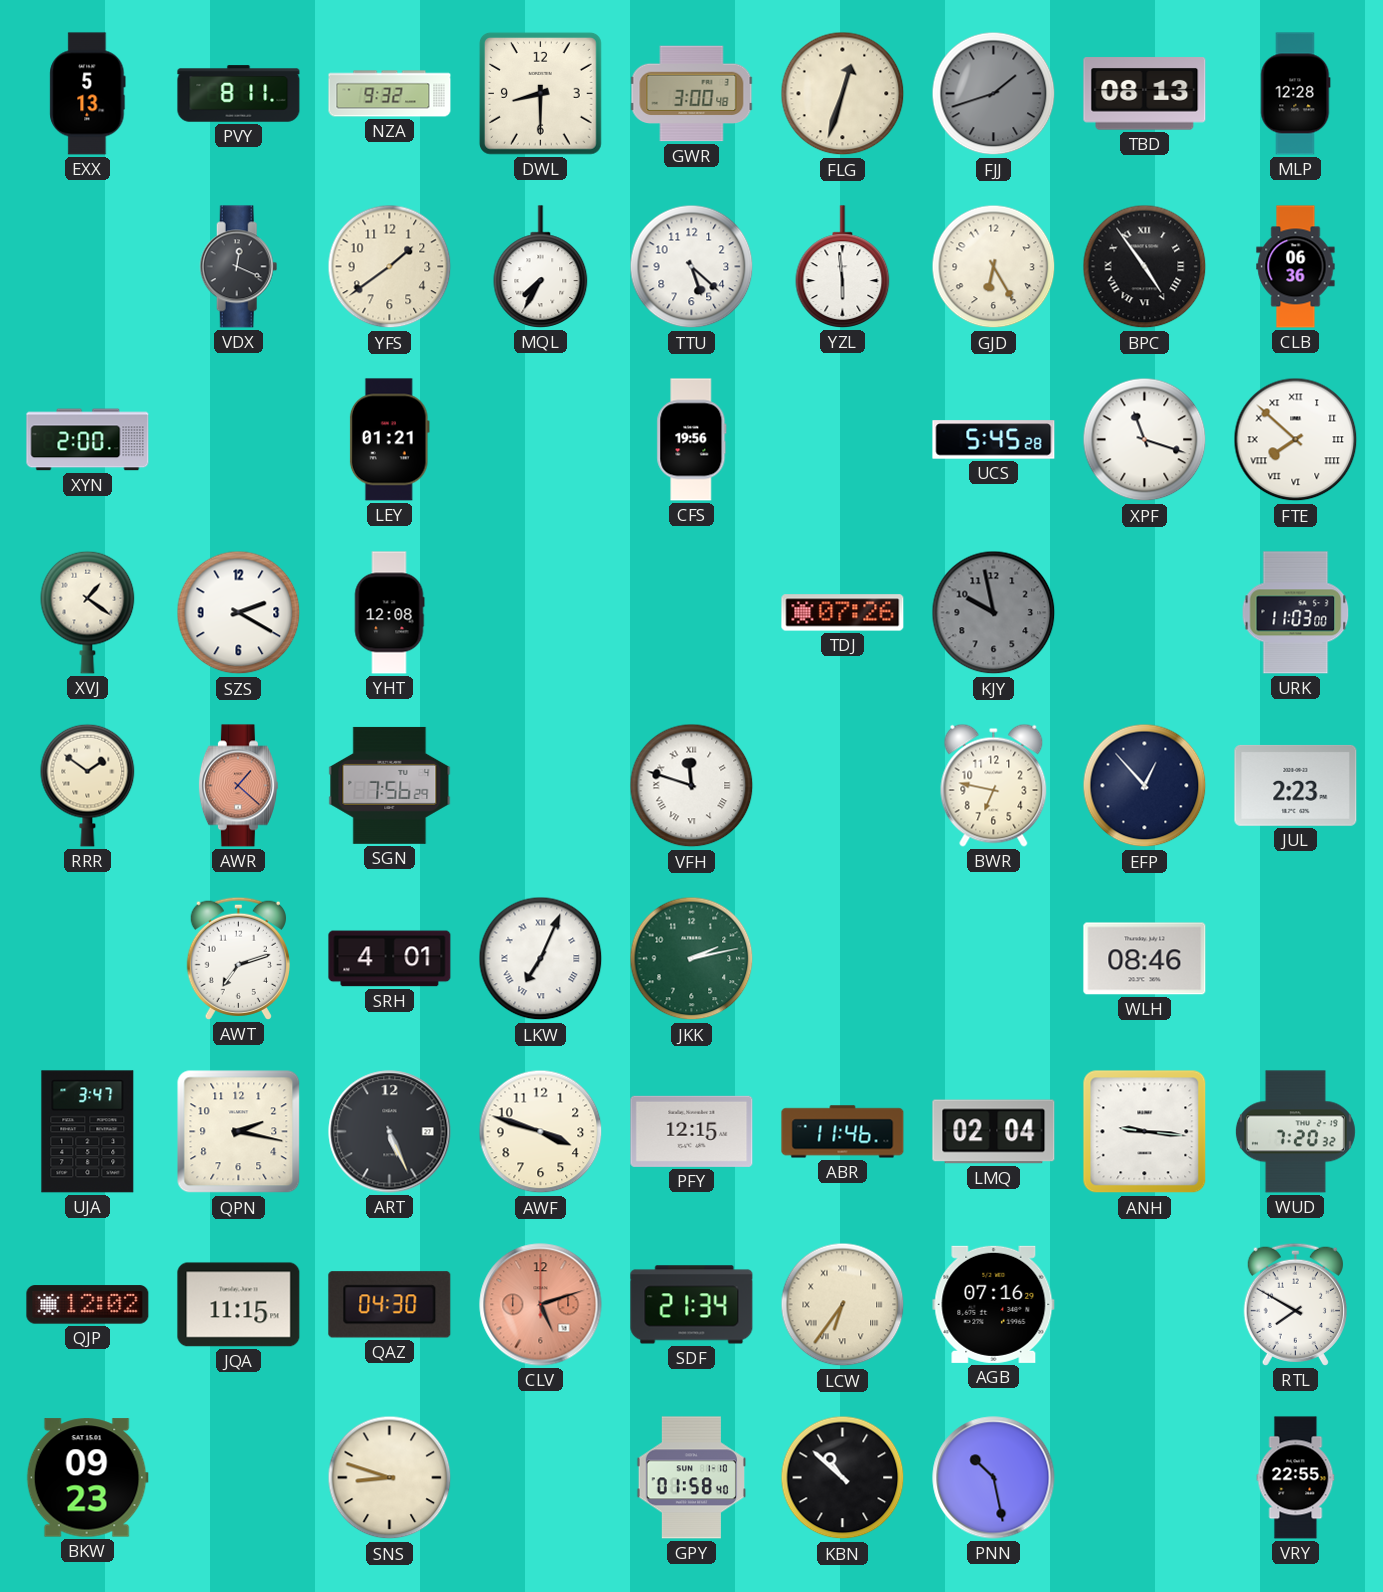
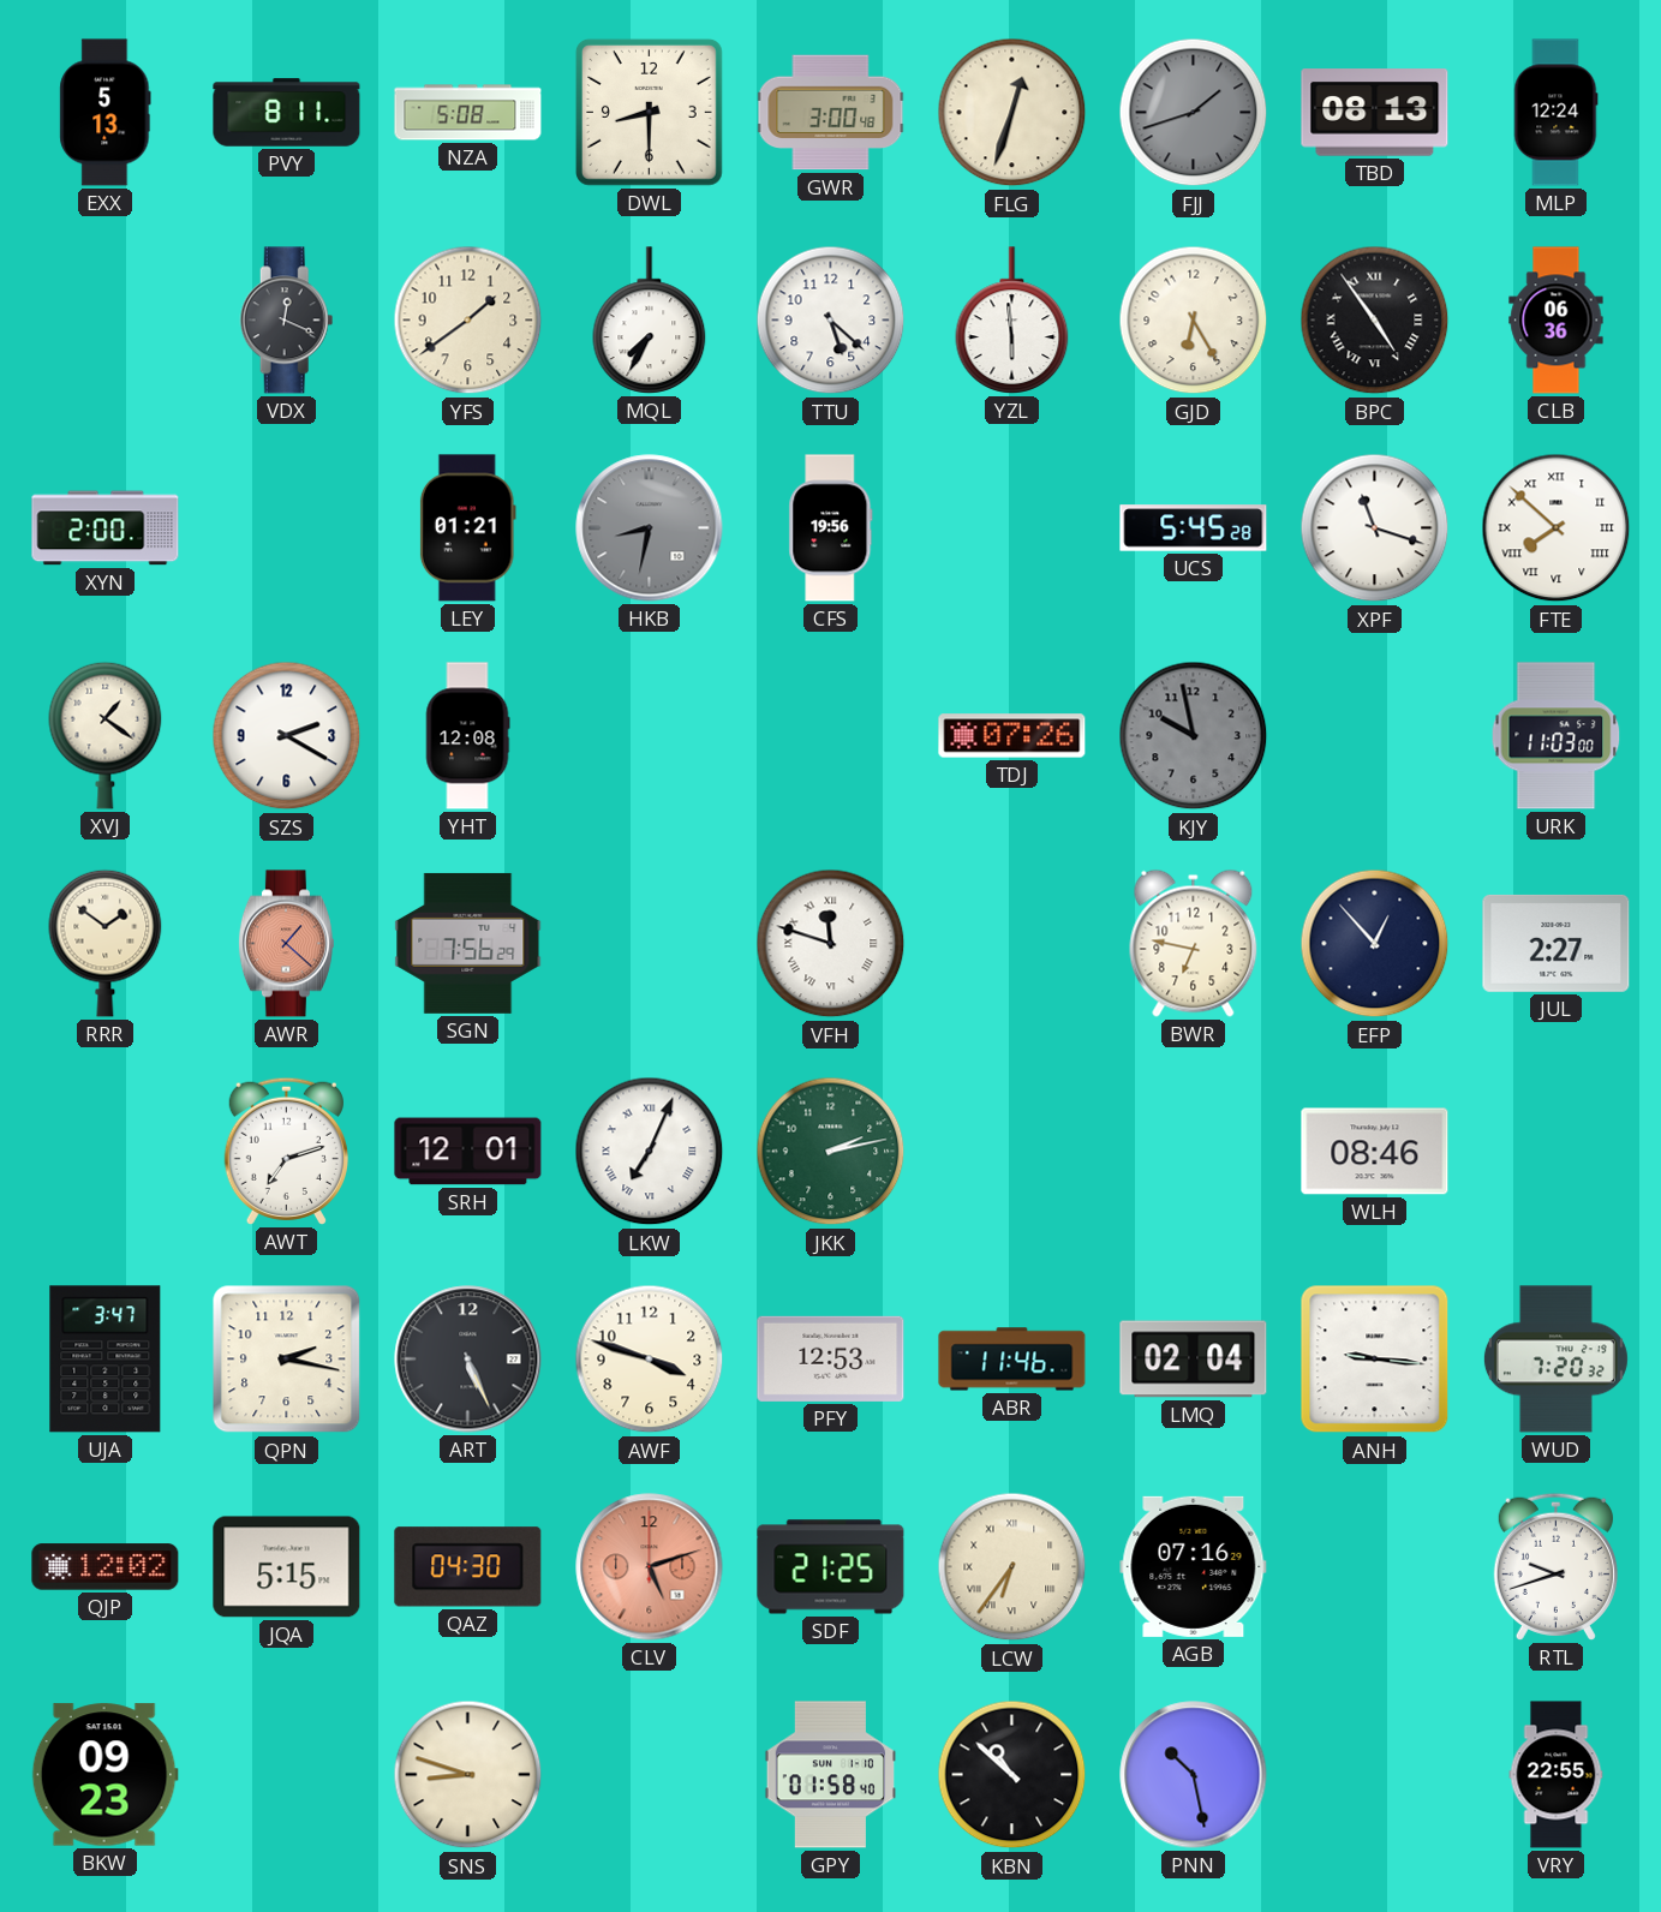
NZA: 9:32 -> 5:08
MLP: 12:28 -> 12:24
HKB: none -> 8:32
JUL: 2:23 -> 2:27
SRH: 4:01 -> 12:01
PFY: 12:15 -> 12:53
JQA: 11:15 -> 5:15
SDF: 21:34 -> 21:25
RTL: 7:50 -> 9:42
